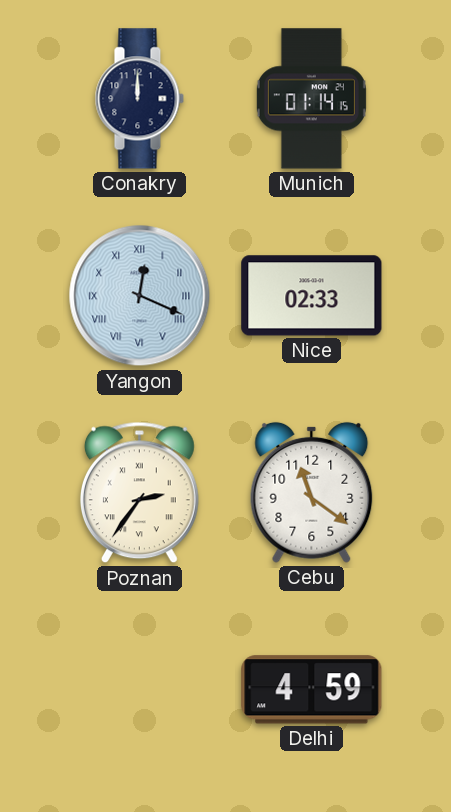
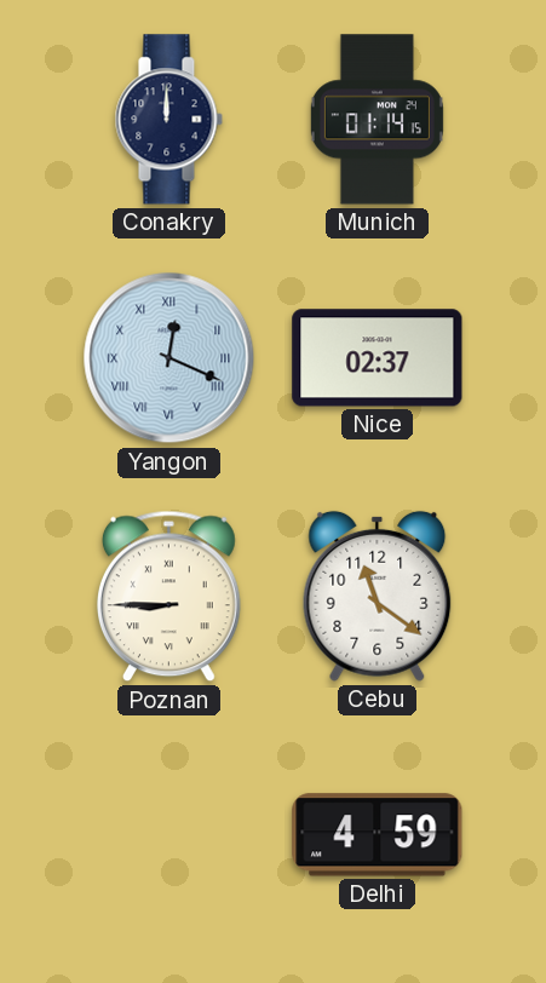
Nice: 02:33 -> 02:37
Poznan: 2:36 -> 8:45
